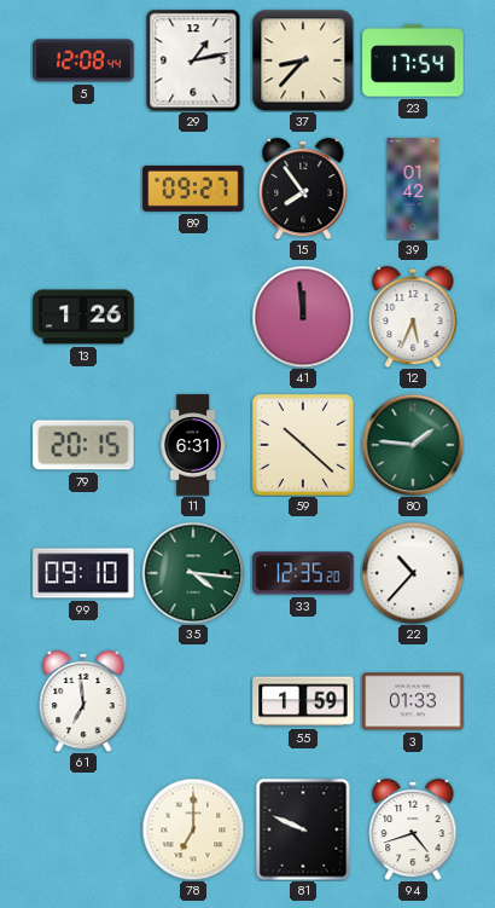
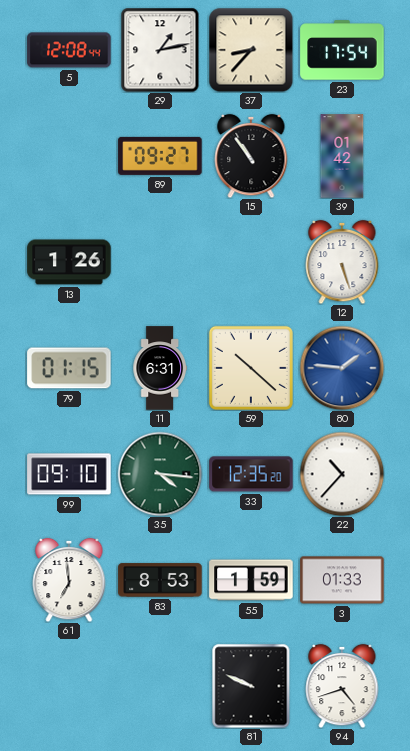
15: 7:54 -> 10:54
41: 11:59 -> none
12: 5:34 -> 5:27
79: 20:15 -> 01:15
80 dial: green -> blue
83: none -> 8:53
78: 7:00 -> none
